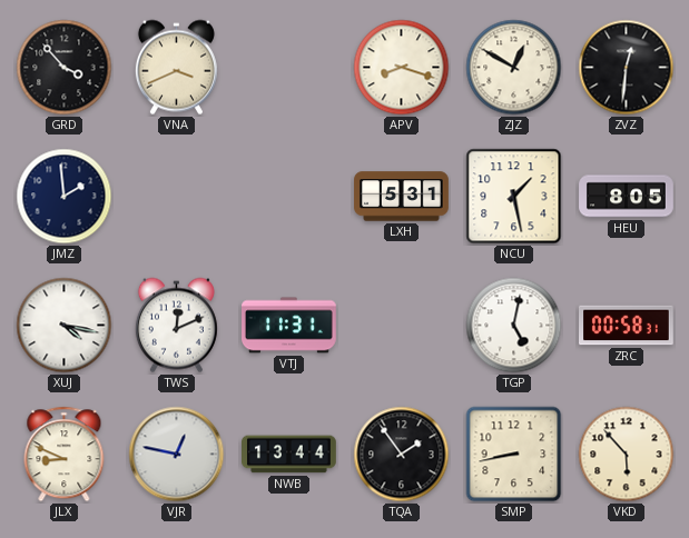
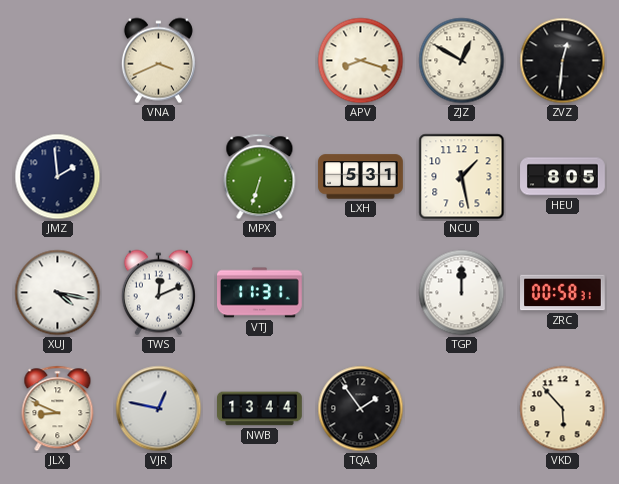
GRD: 3:53 -> none
MPX: none -> 6:33
TGP: 5:02 -> 12:00
SMP: 8:43 -> none
